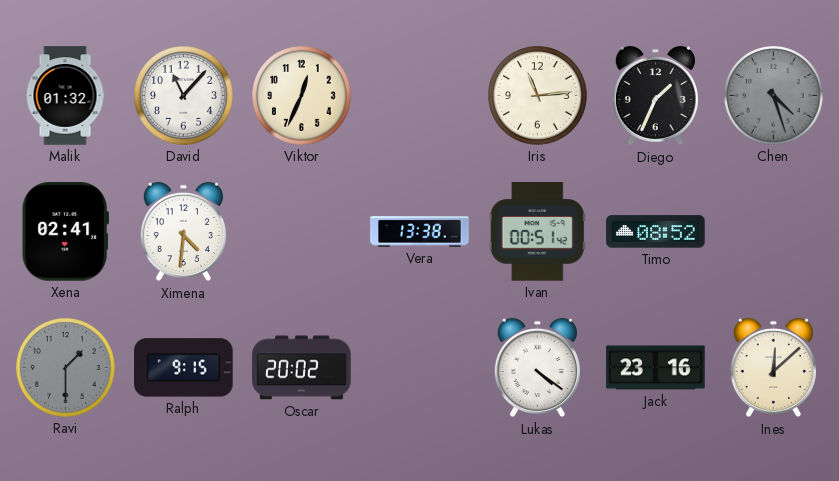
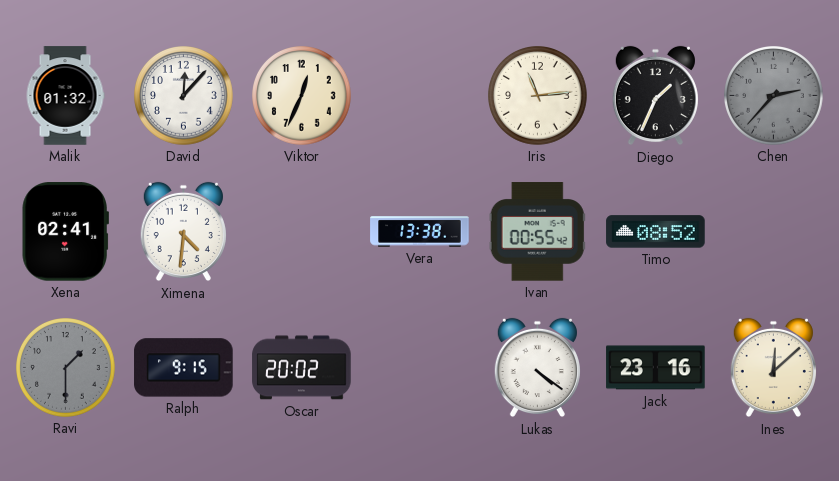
David: 11:07 -> 12:07
Chen: 4:27 -> 2:37
Ivan: 00:51 -> 00:55
